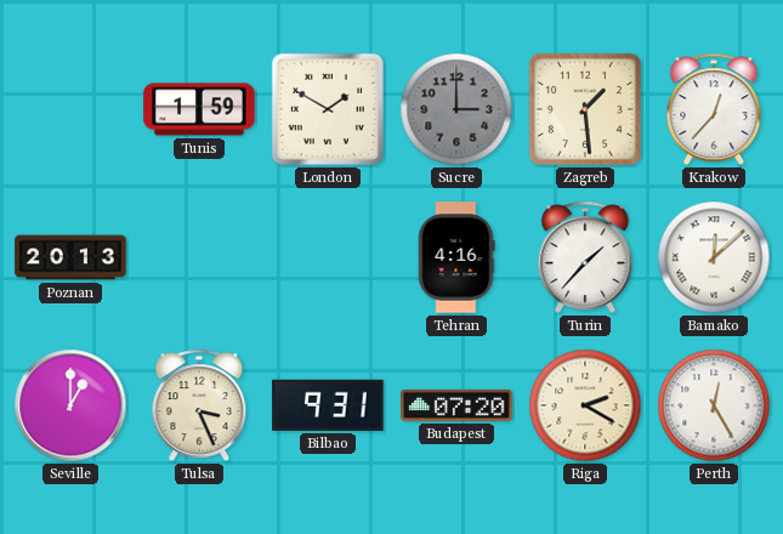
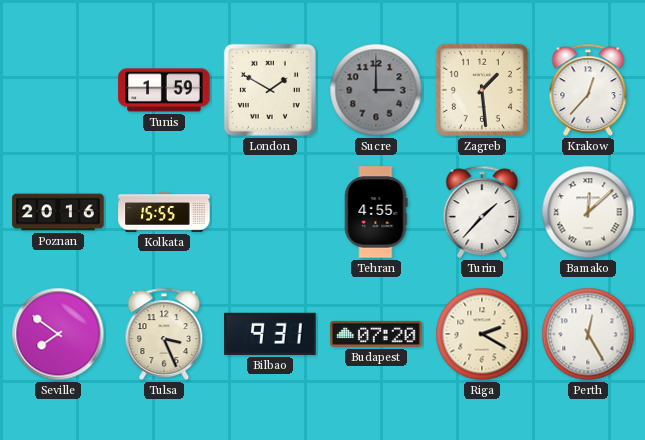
Poznan: 20:13 -> 20:16
Kolkata: none -> 15:55
Tehran: 4:16 -> 4:55
Seville: 1:00 -> 7:51
